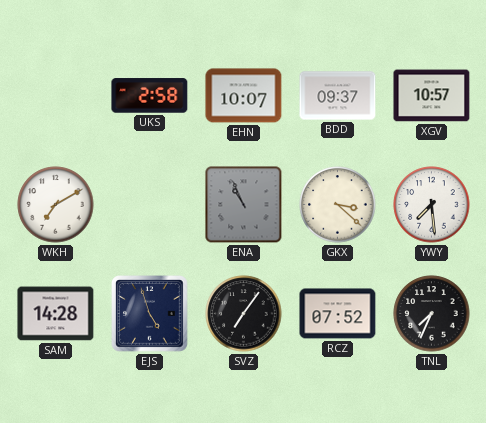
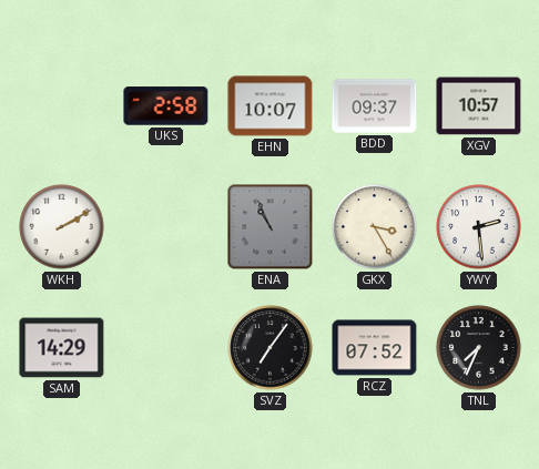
WKH: 7:10 -> 2:10
GKX: 3:22 -> 3:25
YWY: 7:29 -> 2:29
SAM: 14:28 -> 14:29
EJS: 4:57 -> none
